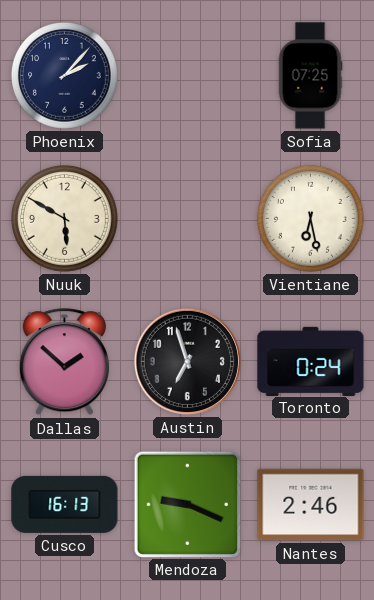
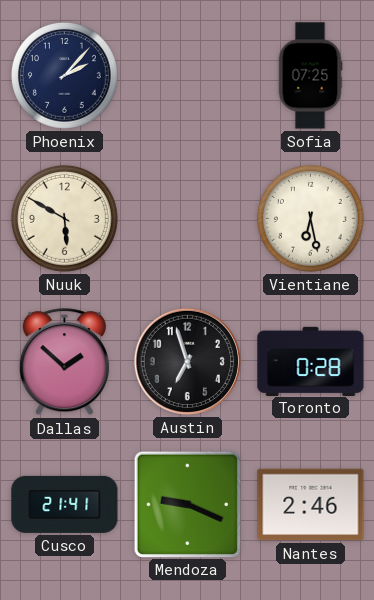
Toronto: 0:24 -> 0:28
Cusco: 16:13 -> 21:41
